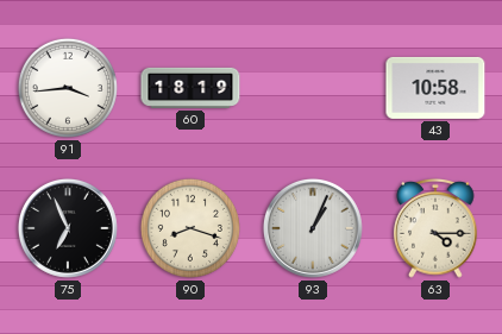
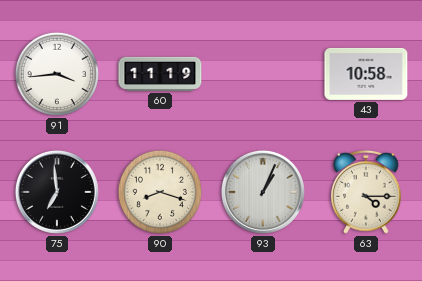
60: 18:19 -> 11:19
75: 6:56 -> 6:59
